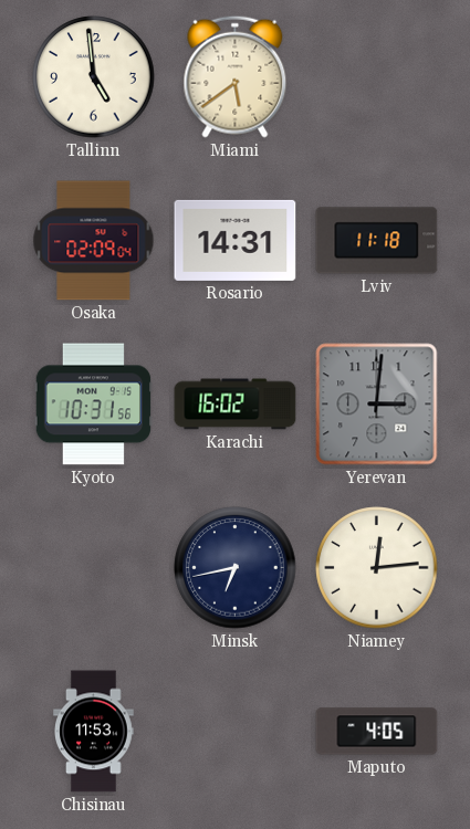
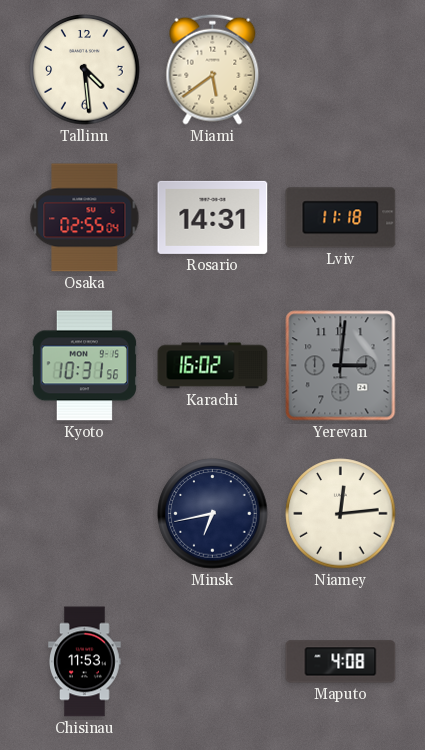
Tallinn: 4:59 -> 4:29
Osaka: 02:09 -> 02:55
Maputo: 4:05 -> 4:08
